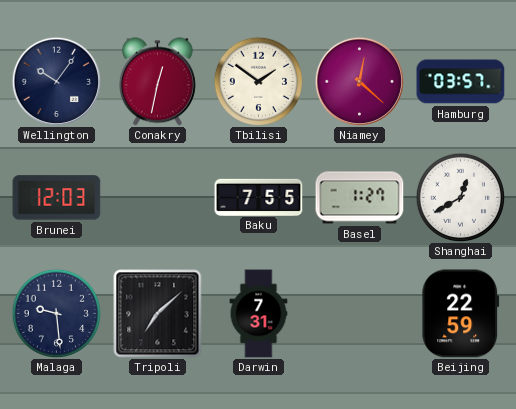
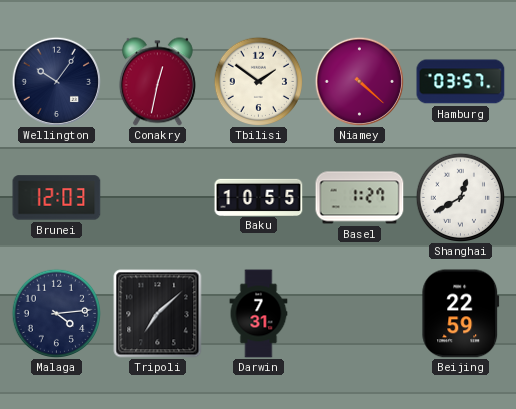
Niamey: 12:22 -> 4:22
Baku: 7:55 -> 10:55
Malaga: 9:29 -> 4:14
